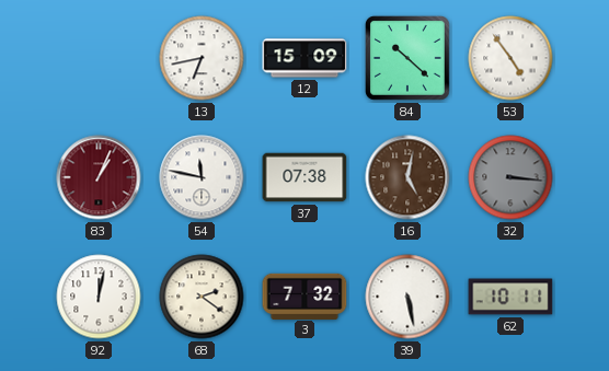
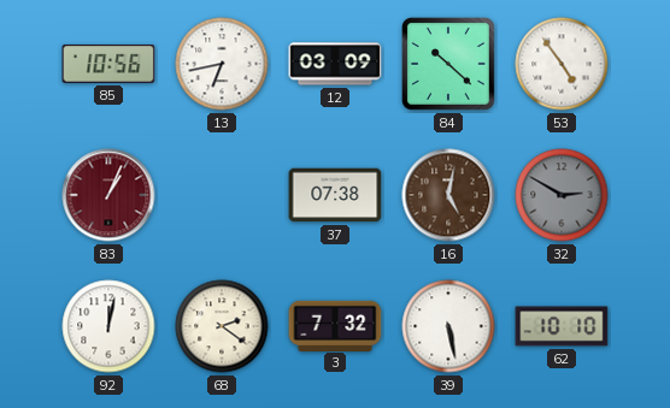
85: none -> 10:56
12: 15:09 -> 03:09
54: 11:47 -> none
32: 3:16 -> 2:50
62: 10:11 -> 10:10
